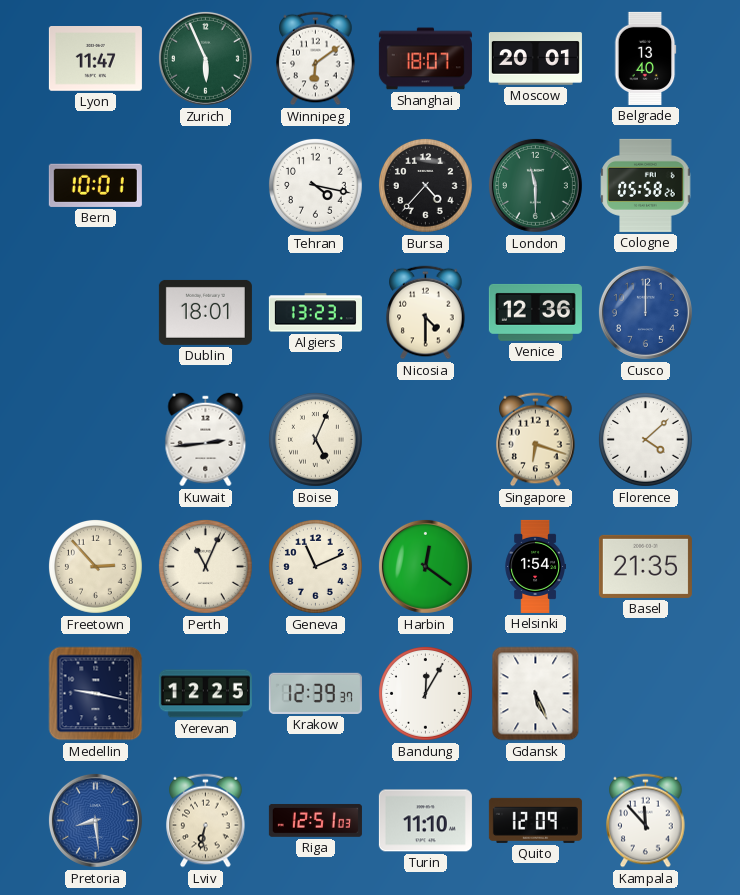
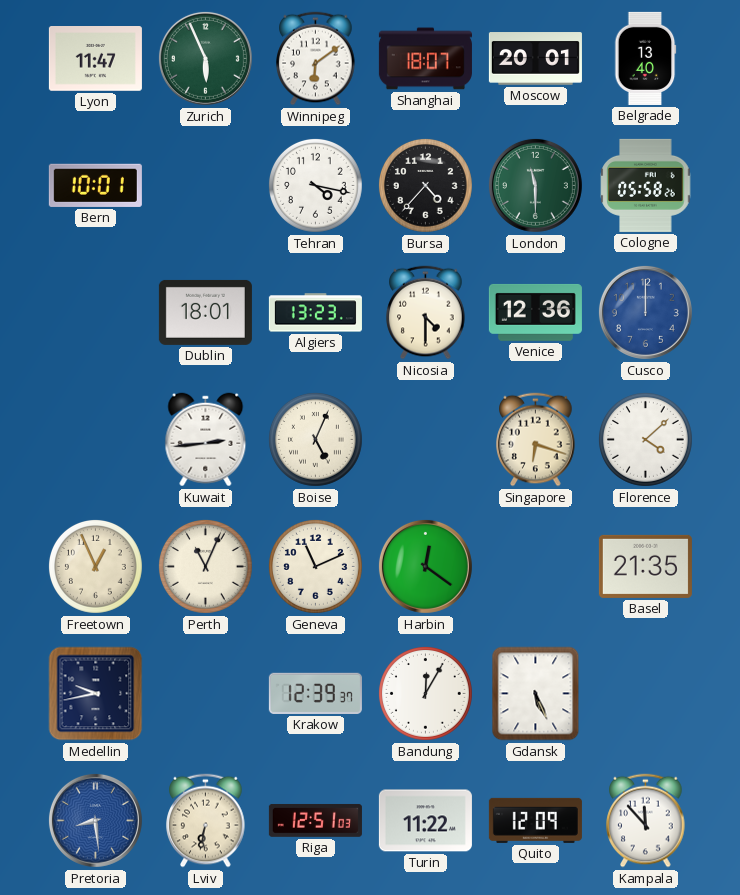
Freetown: 2:53 -> 12:56
Helsinki: 1:54 -> none
Medellin: 9:17 -> 9:43
Yerevan: 12:25 -> none
Turin: 11:10 -> 11:22
